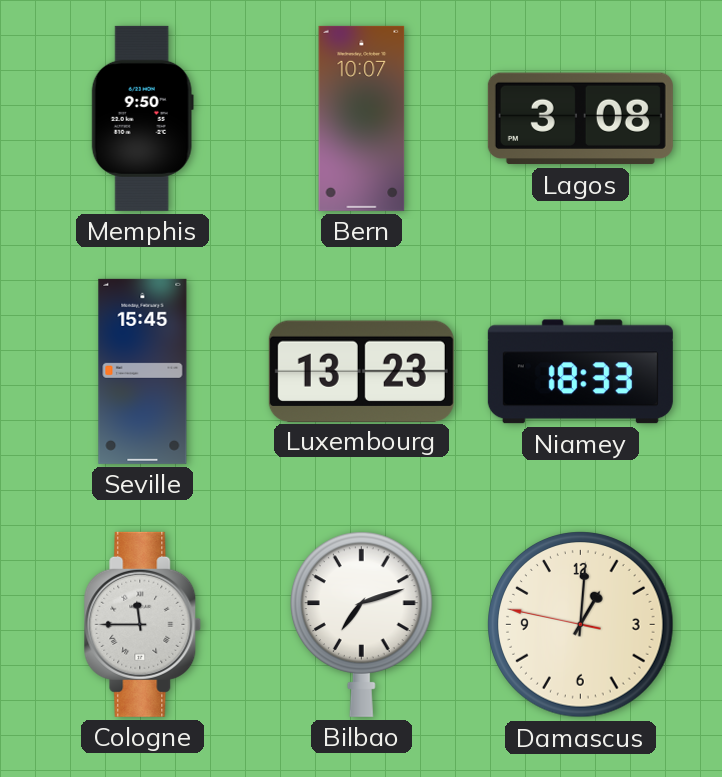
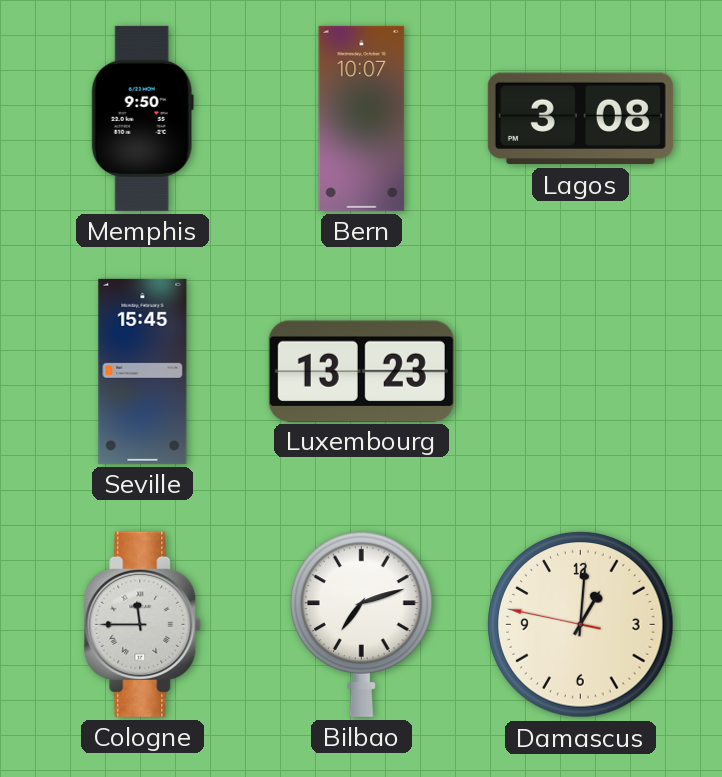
Niamey: 18:33 -> none
